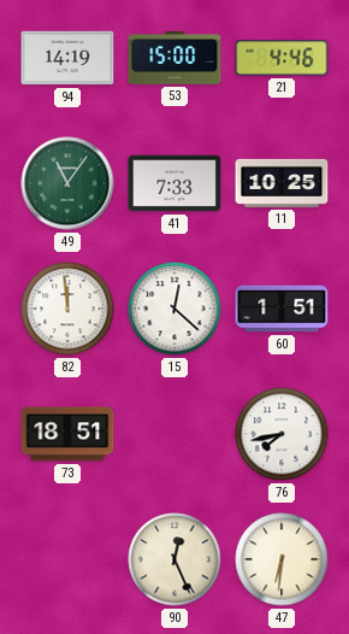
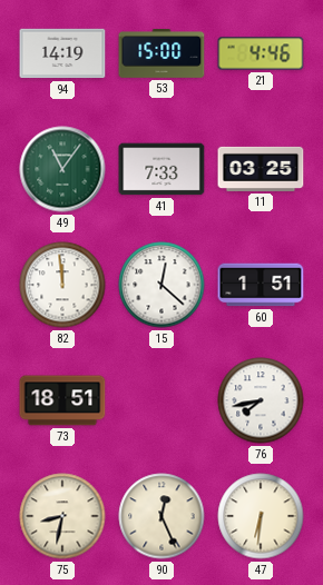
11: 10:25 -> 03:25
75: none -> 8:32
